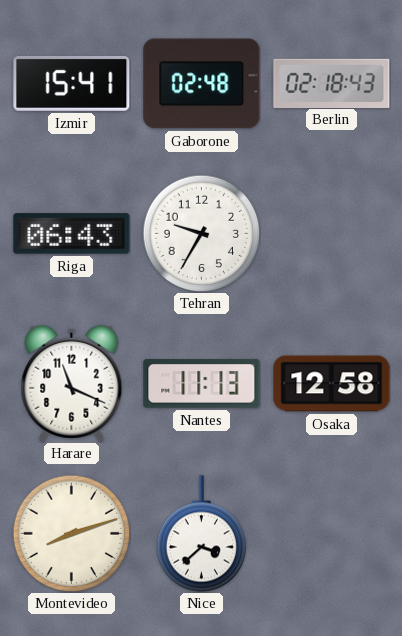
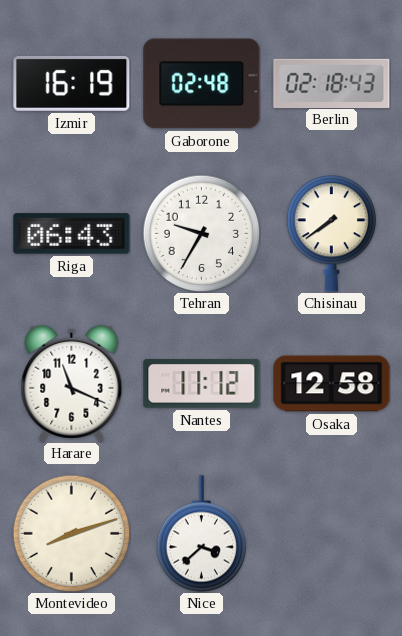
Izmir: 15:41 -> 16:19
Chisinau: none -> 7:39
Nantes: 11:13 -> 11:12
